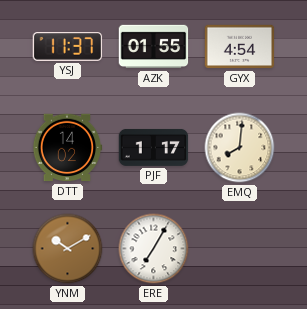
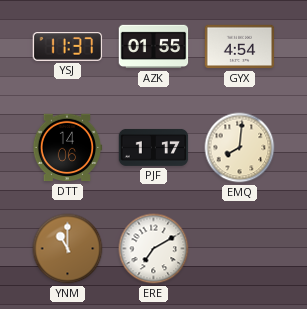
DTT: 14:02 -> 14:06
YNM: 10:10 -> 11:00
ERE: 7:05 -> 7:10
